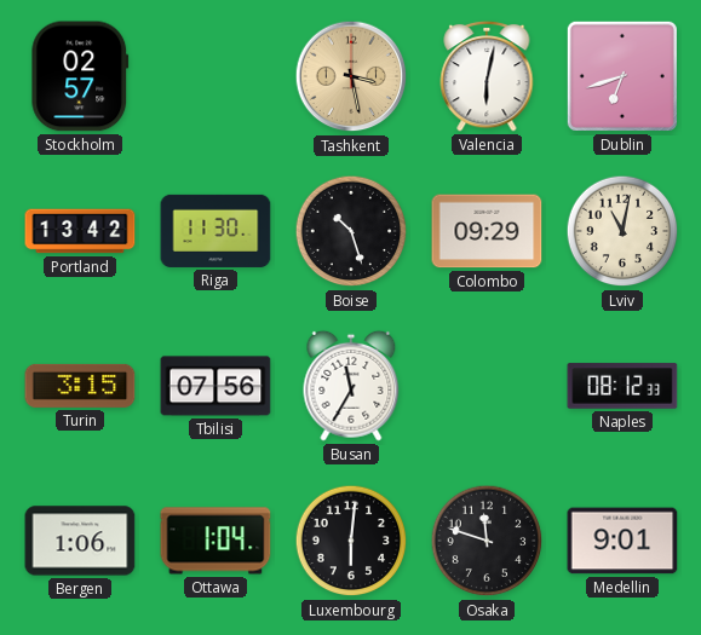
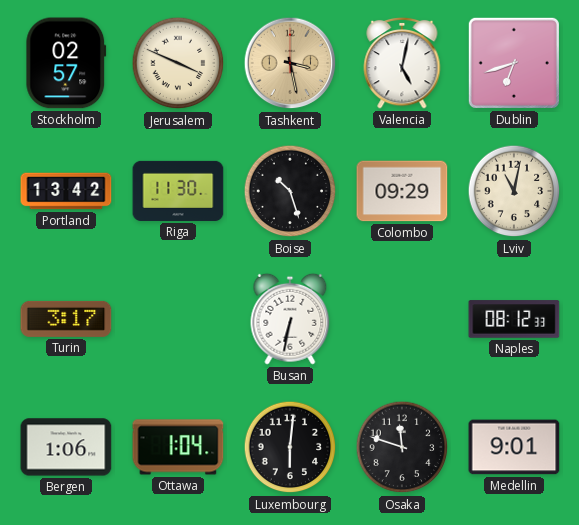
Jerusalem: none -> 3:49
Valencia: 6:02 -> 5:02
Turin: 3:15 -> 3:17
Tbilisi: 07:56 -> none
Busan: 11:35 -> 6:32
